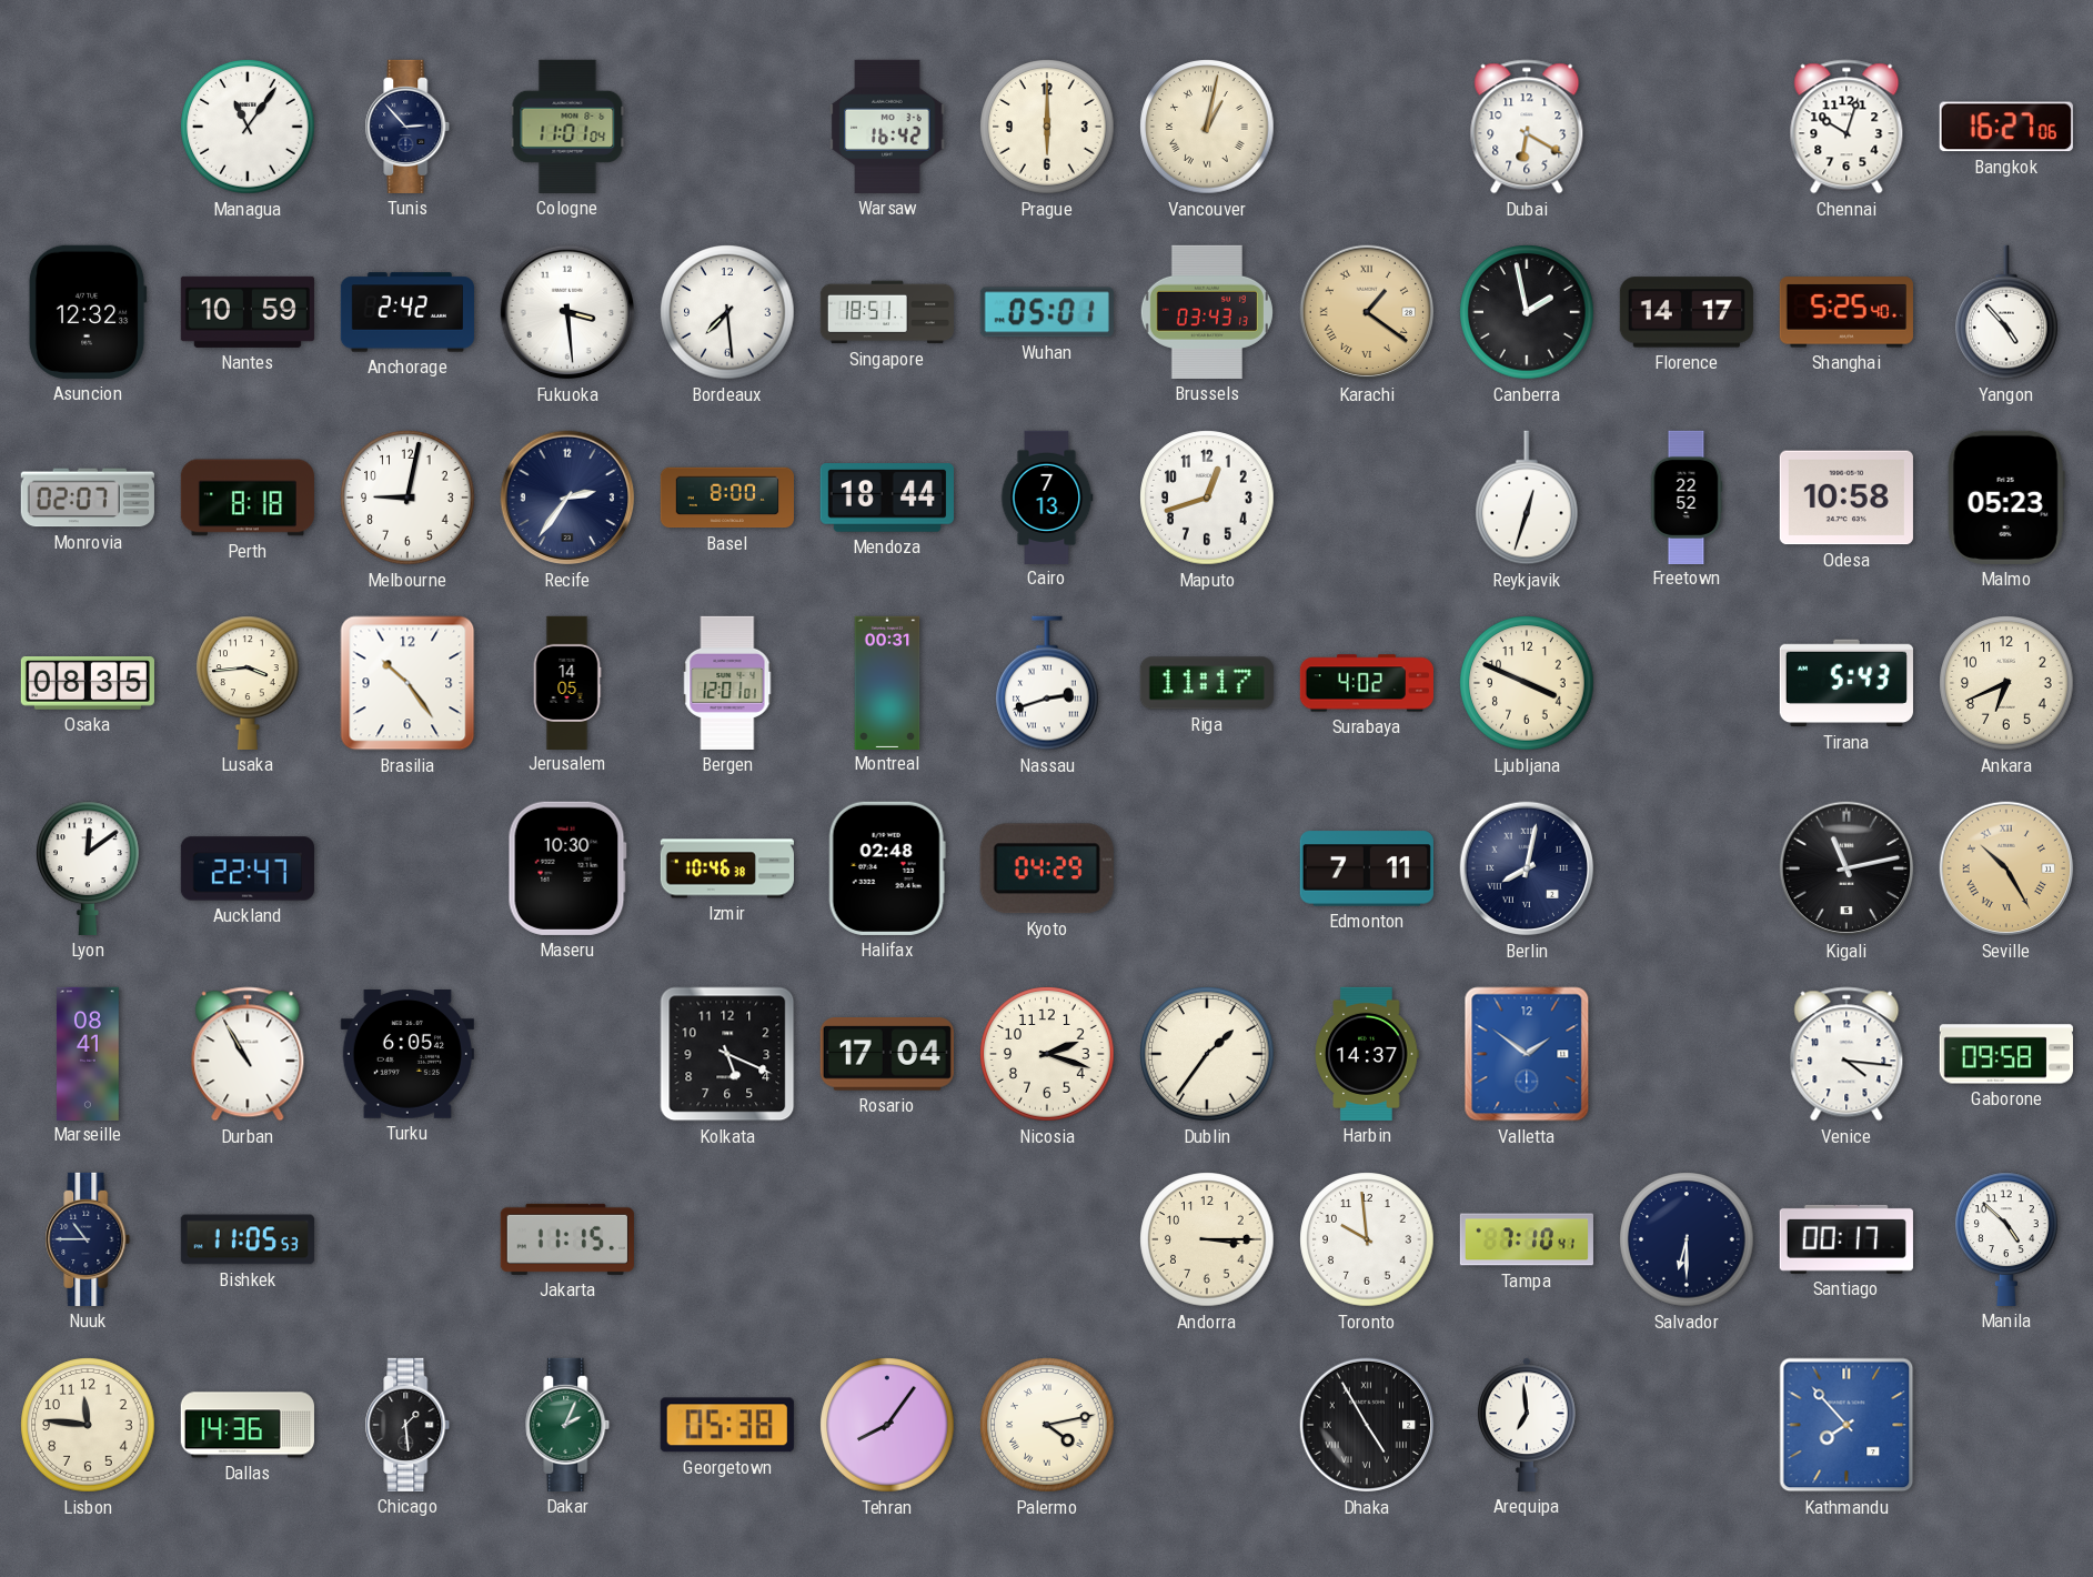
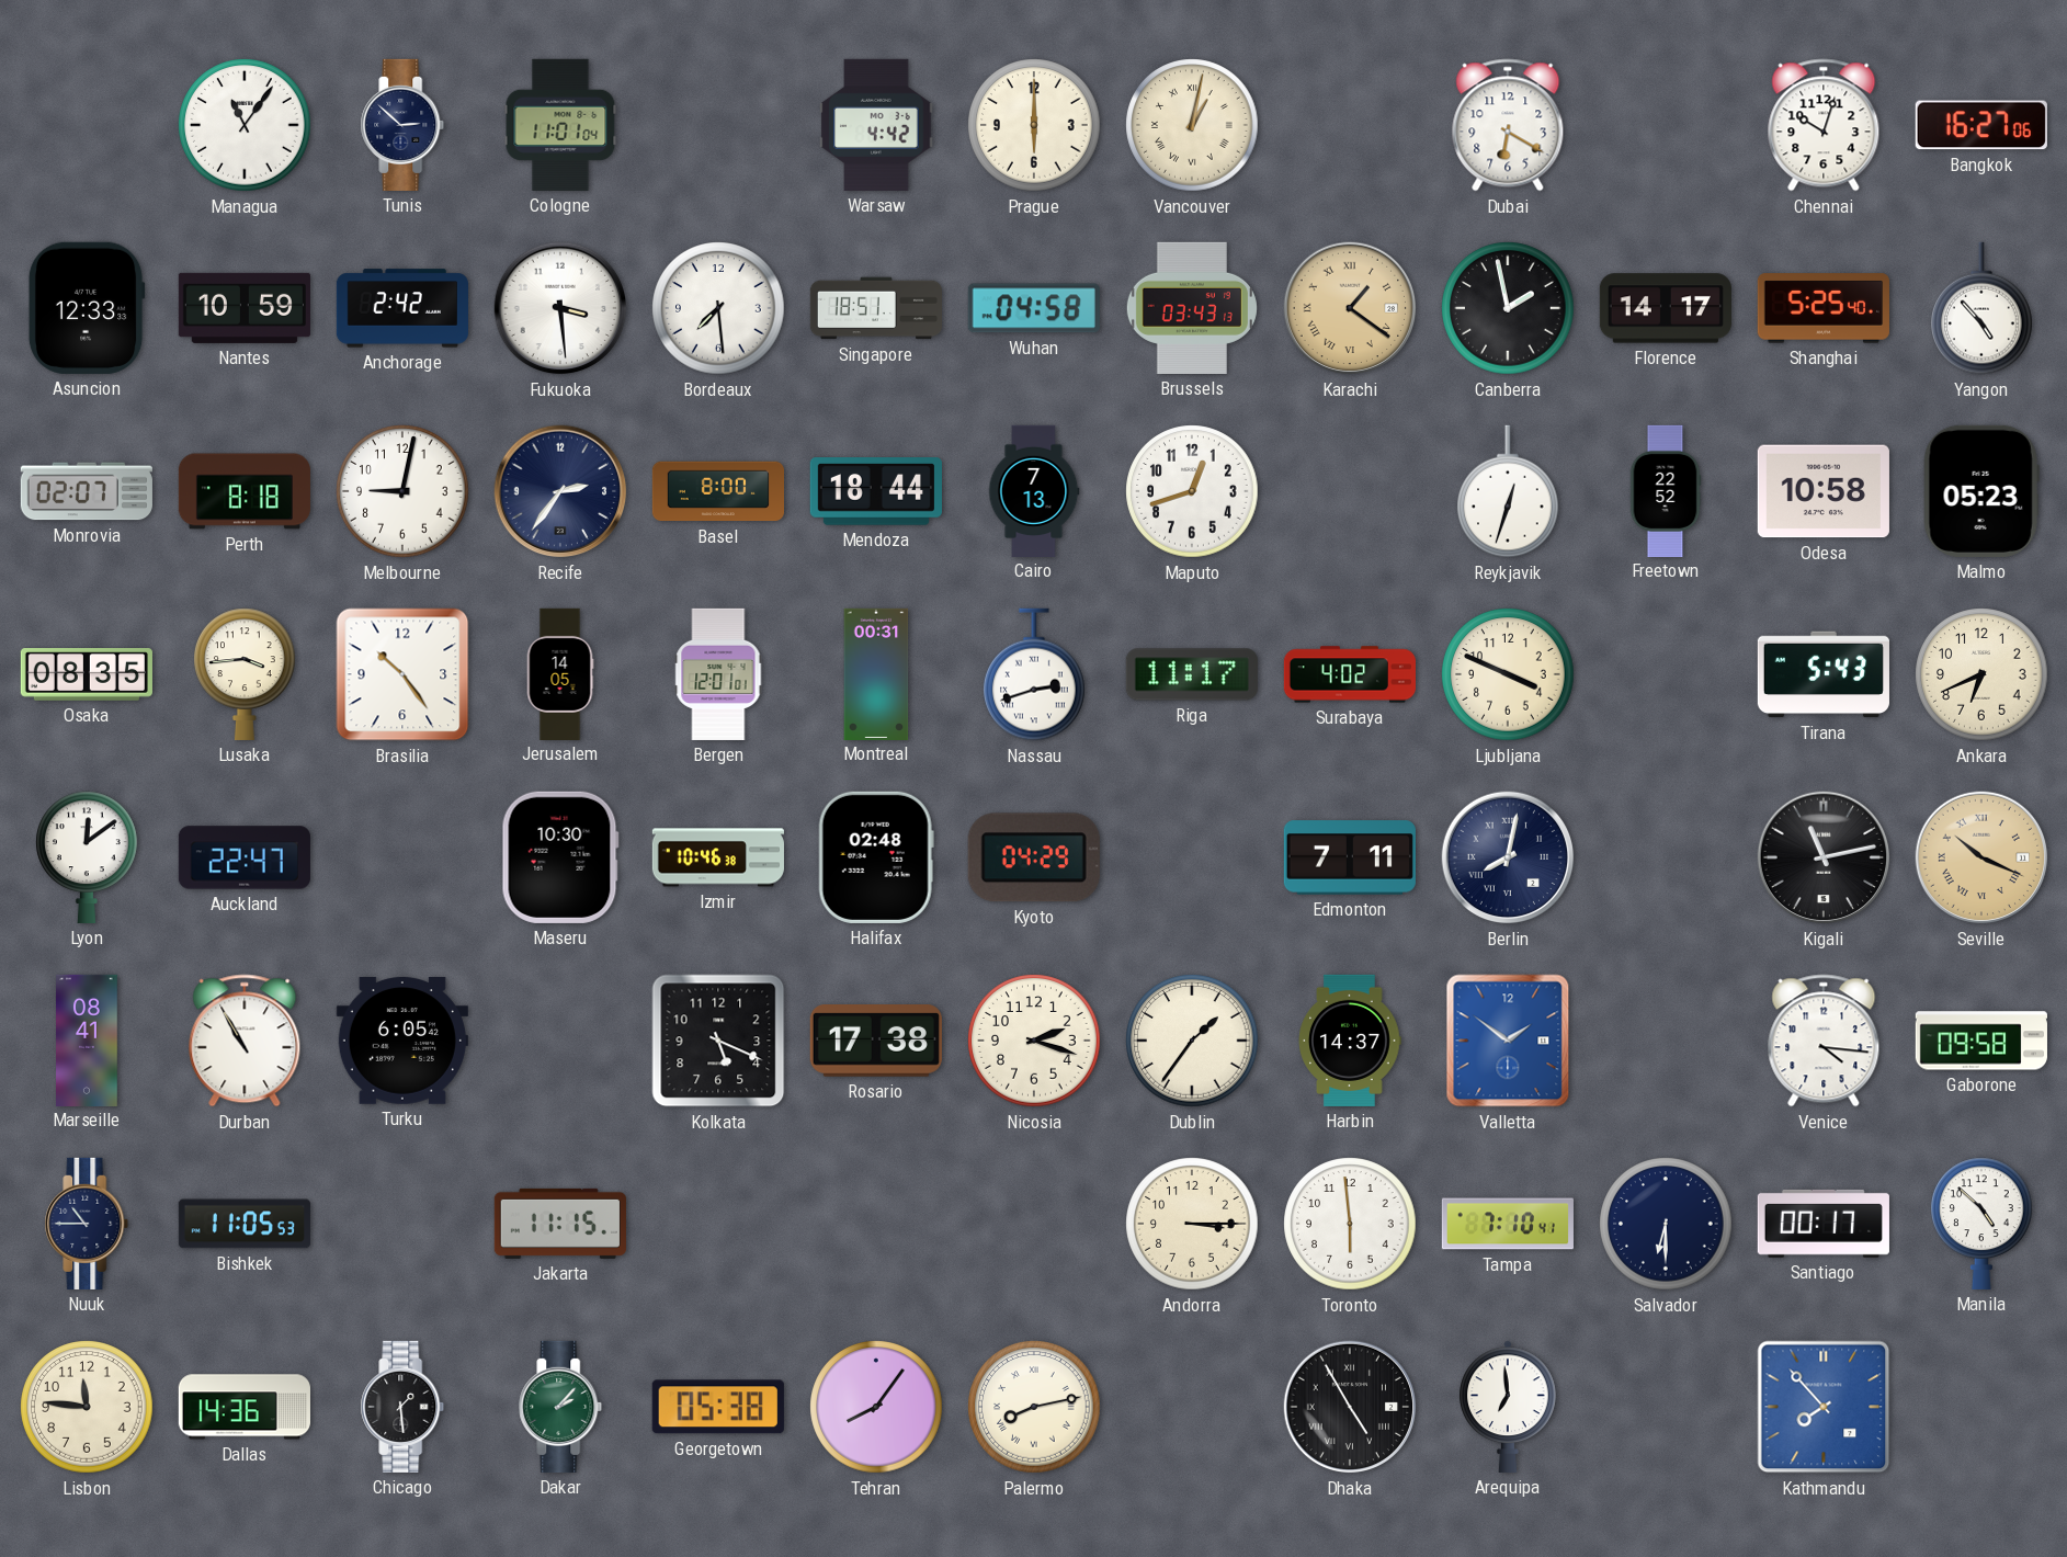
Tunis: 2:53 -> 2:52
Warsaw: 16:42 -> 4:42
Asuncion: 12:32 -> 12:33
Wuhan: 05:01 -> 04:58
Seville: 10:25 -> 10:19
Rosario: 17:04 -> 17:38
Toronto: 9:59 -> 5:59
Dakar: 2:04 -> 2:07
Palermo: 4:13 -> 8:13
